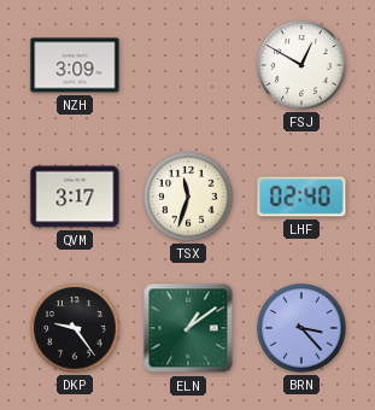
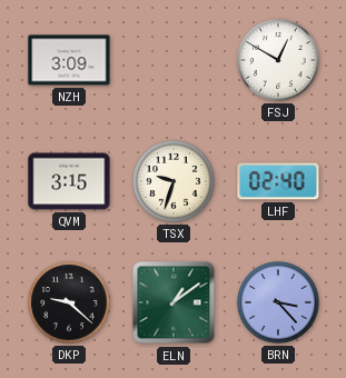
QVM: 3:17 -> 3:15
TSX: 11:33 -> 9:33
DKP: 9:24 -> 9:22
